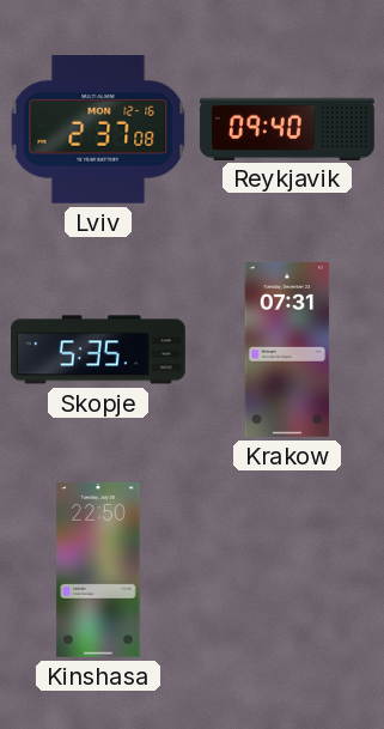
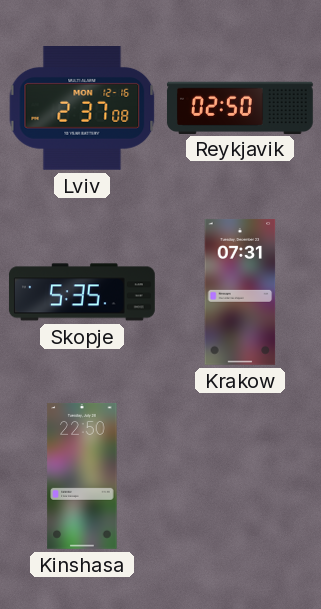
Reykjavik: 09:40 -> 02:50
